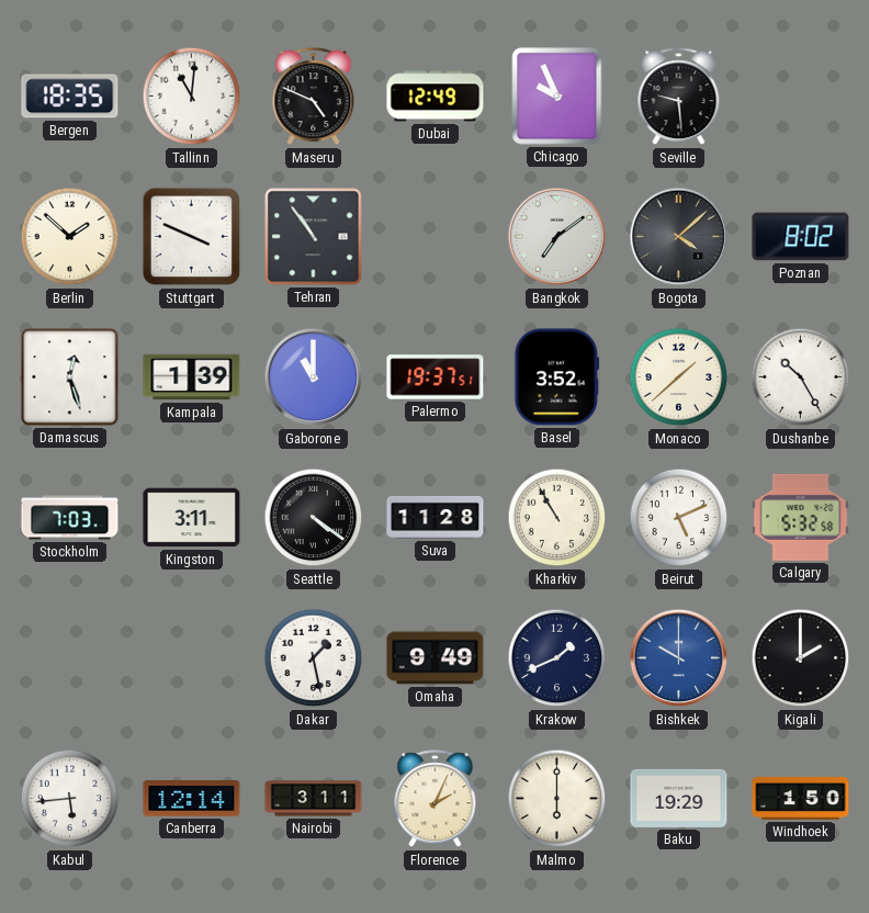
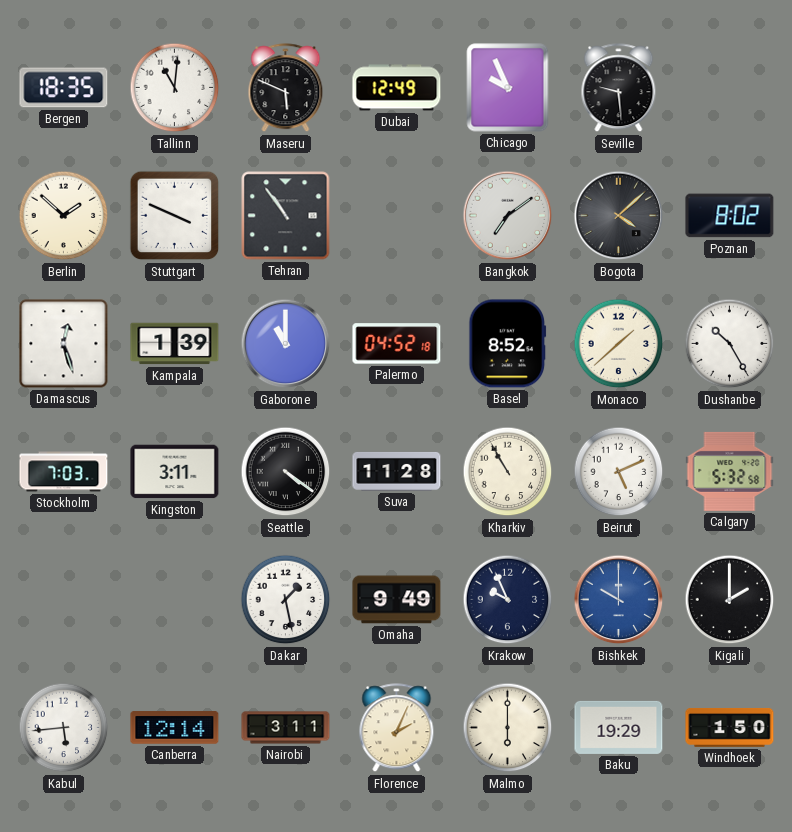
Maseru: 4:49 -> 5:49
Palermo: 19:37 -> 04:52
Basel: 3:52 -> 8:52
Krakow: 1:41 -> 9:56
